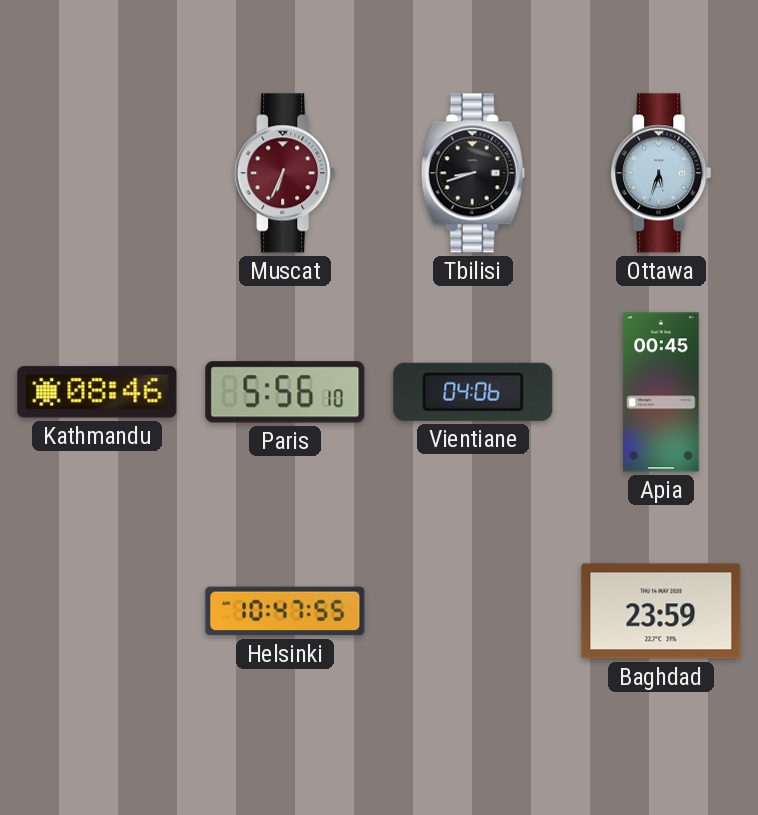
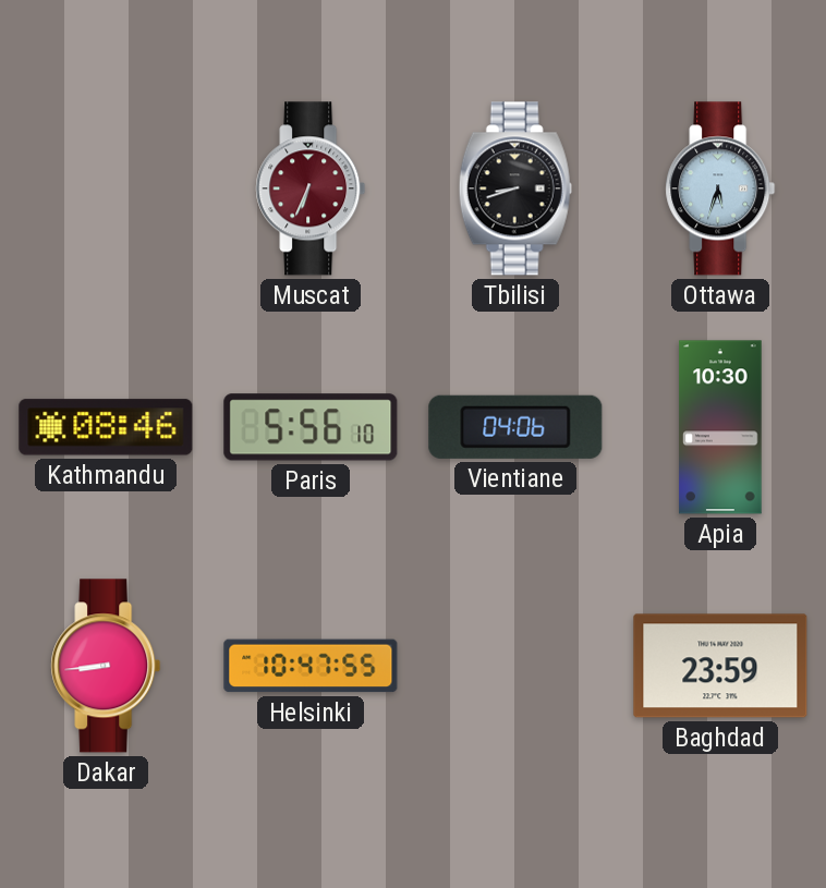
Apia: 00:45 -> 10:30
Dakar: none -> 8:44
